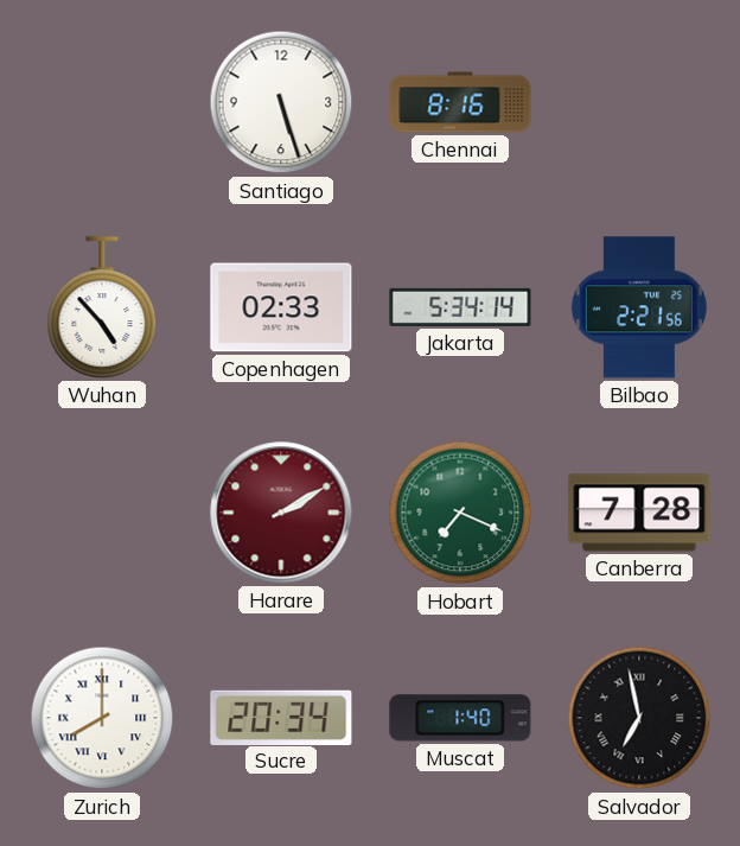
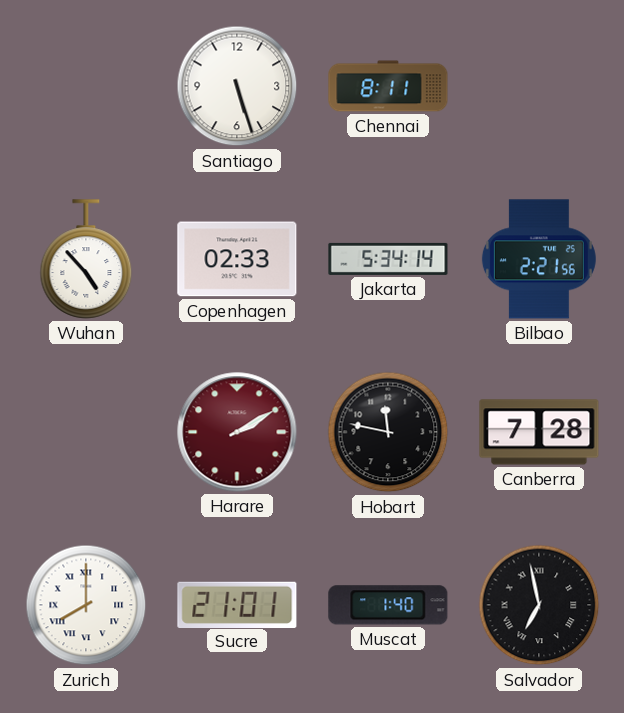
Chennai: 8:16 -> 8:11
Hobart: 7:19 -> 11:47
Hobart dial: green -> black
Sucre: 20:34 -> 21:01
